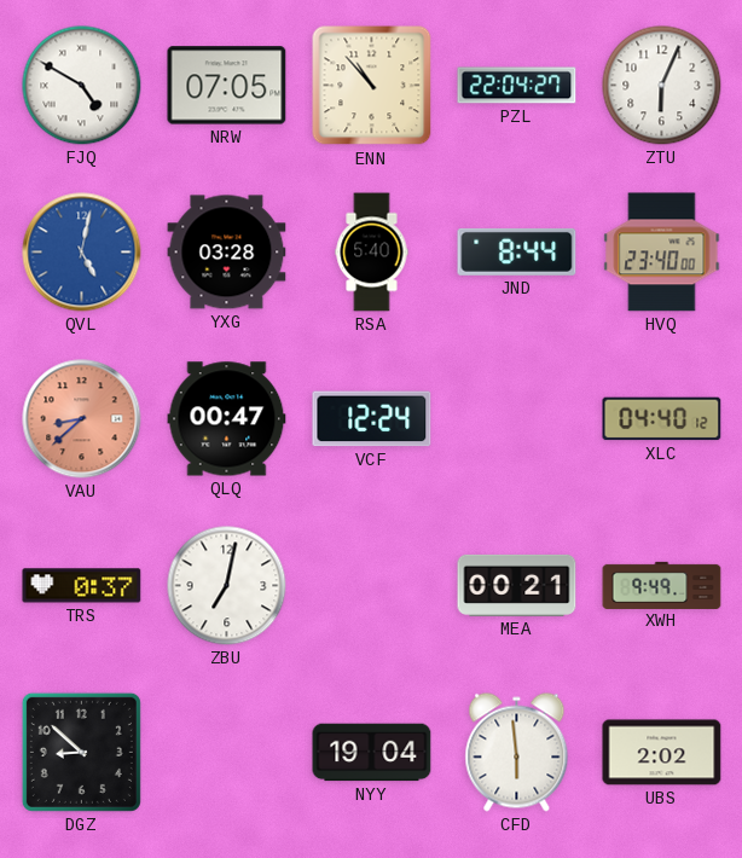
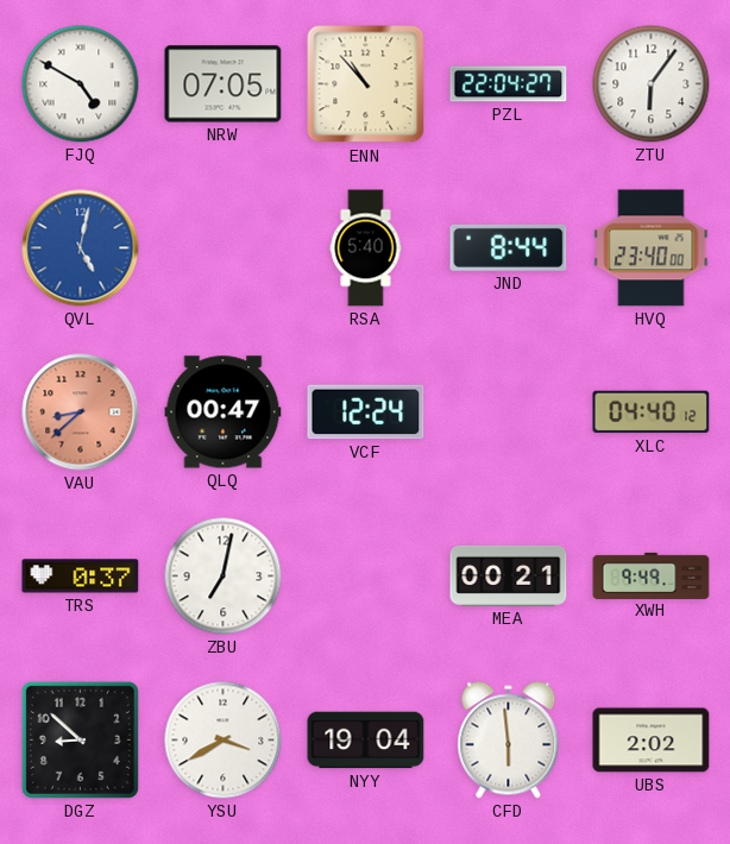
ZTU: 6:04 -> 6:06
YXG: 03:28 -> none
YSU: none -> 3:40
